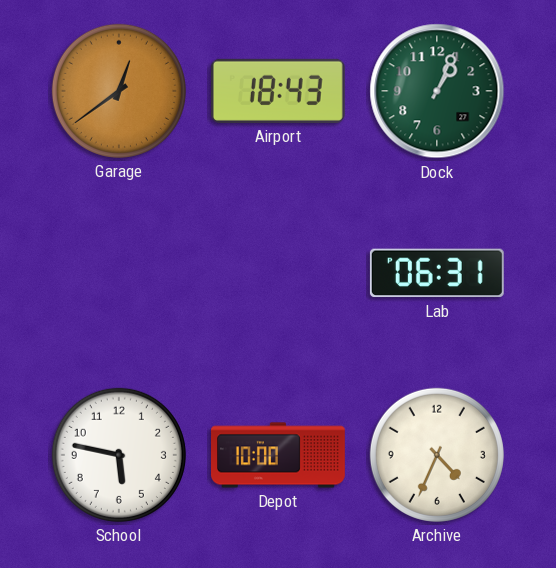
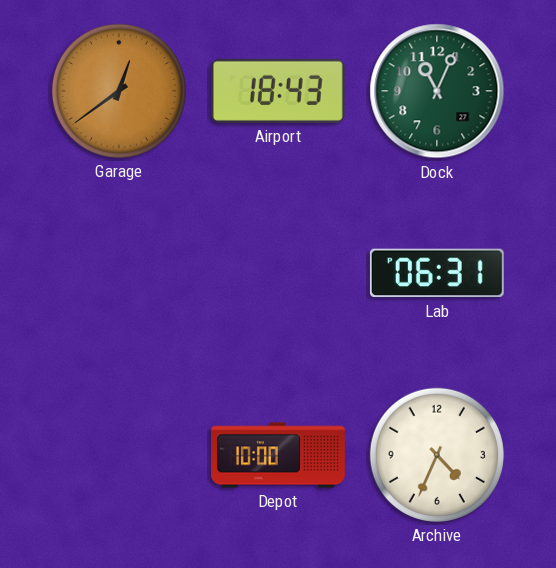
Dock: 1:04 -> 11:04
School: 5:47 -> none
